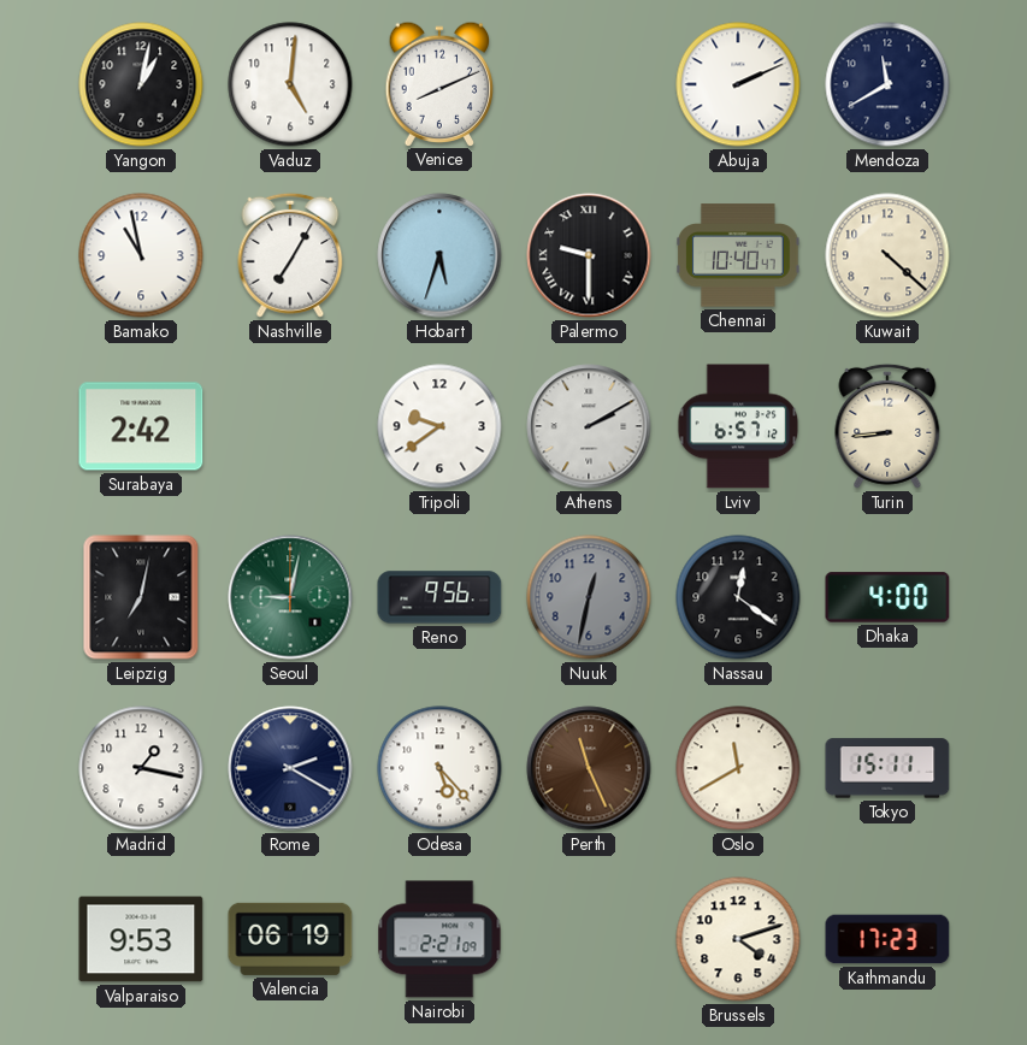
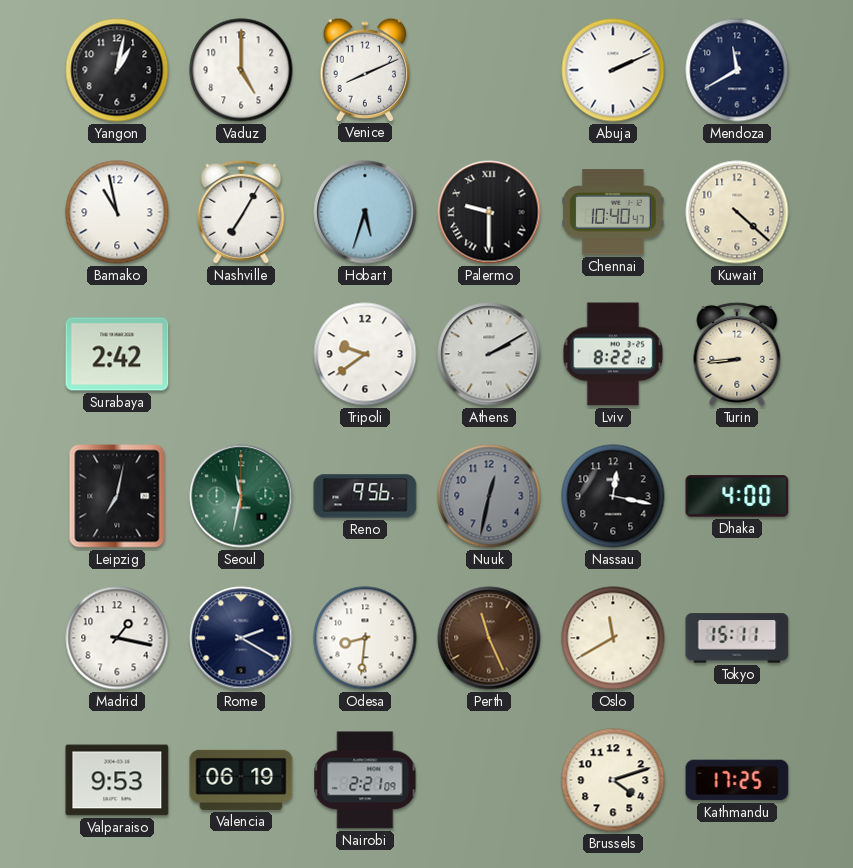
Vaduz: 5:01 -> 5:00
Lviv: 6:57 -> 8:22
Seoul: 9:02 -> 11:32
Nassau: 12:21 -> 12:17
Odesa: 5:23 -> 8:31
Kathmandu: 17:23 -> 17:25
